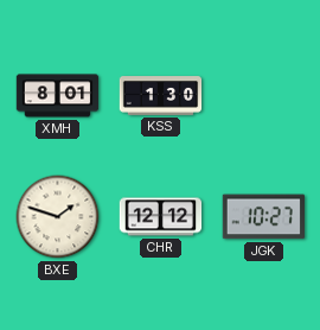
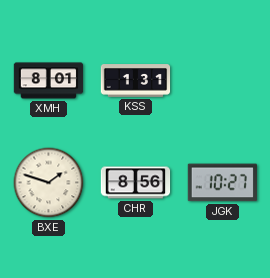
KSS: 1:30 -> 1:31
CHR: 12:12 -> 8:56
